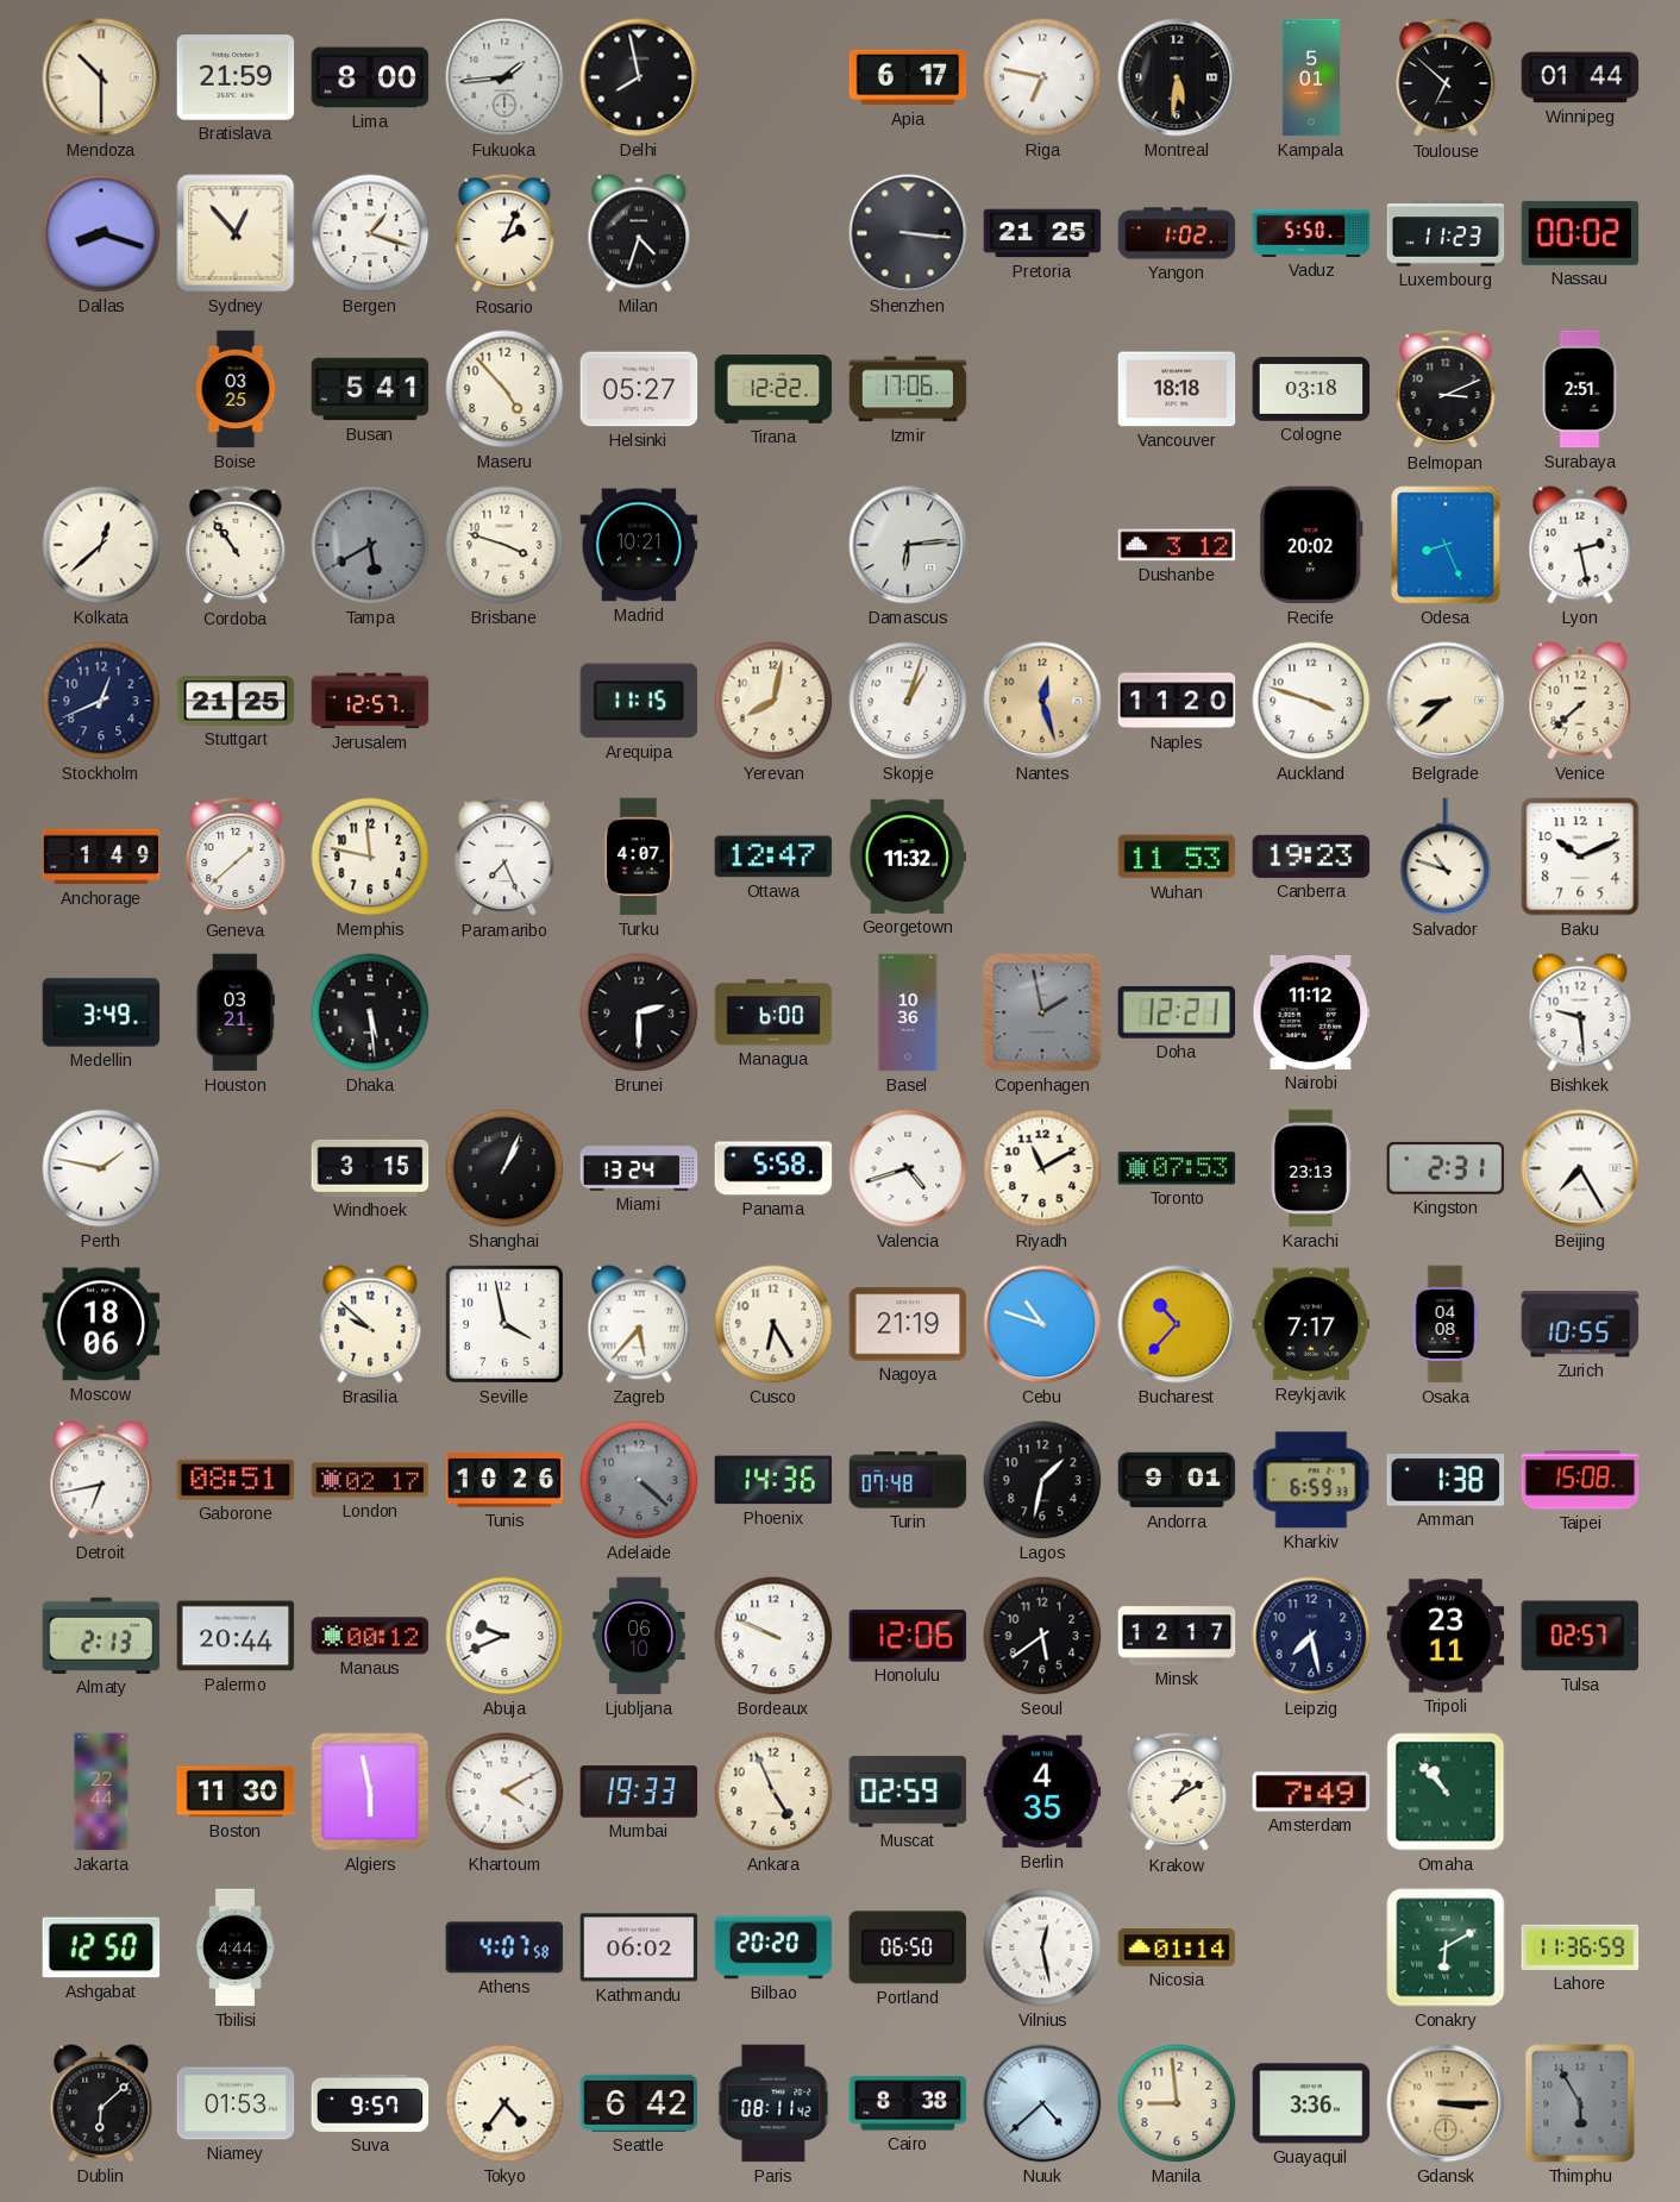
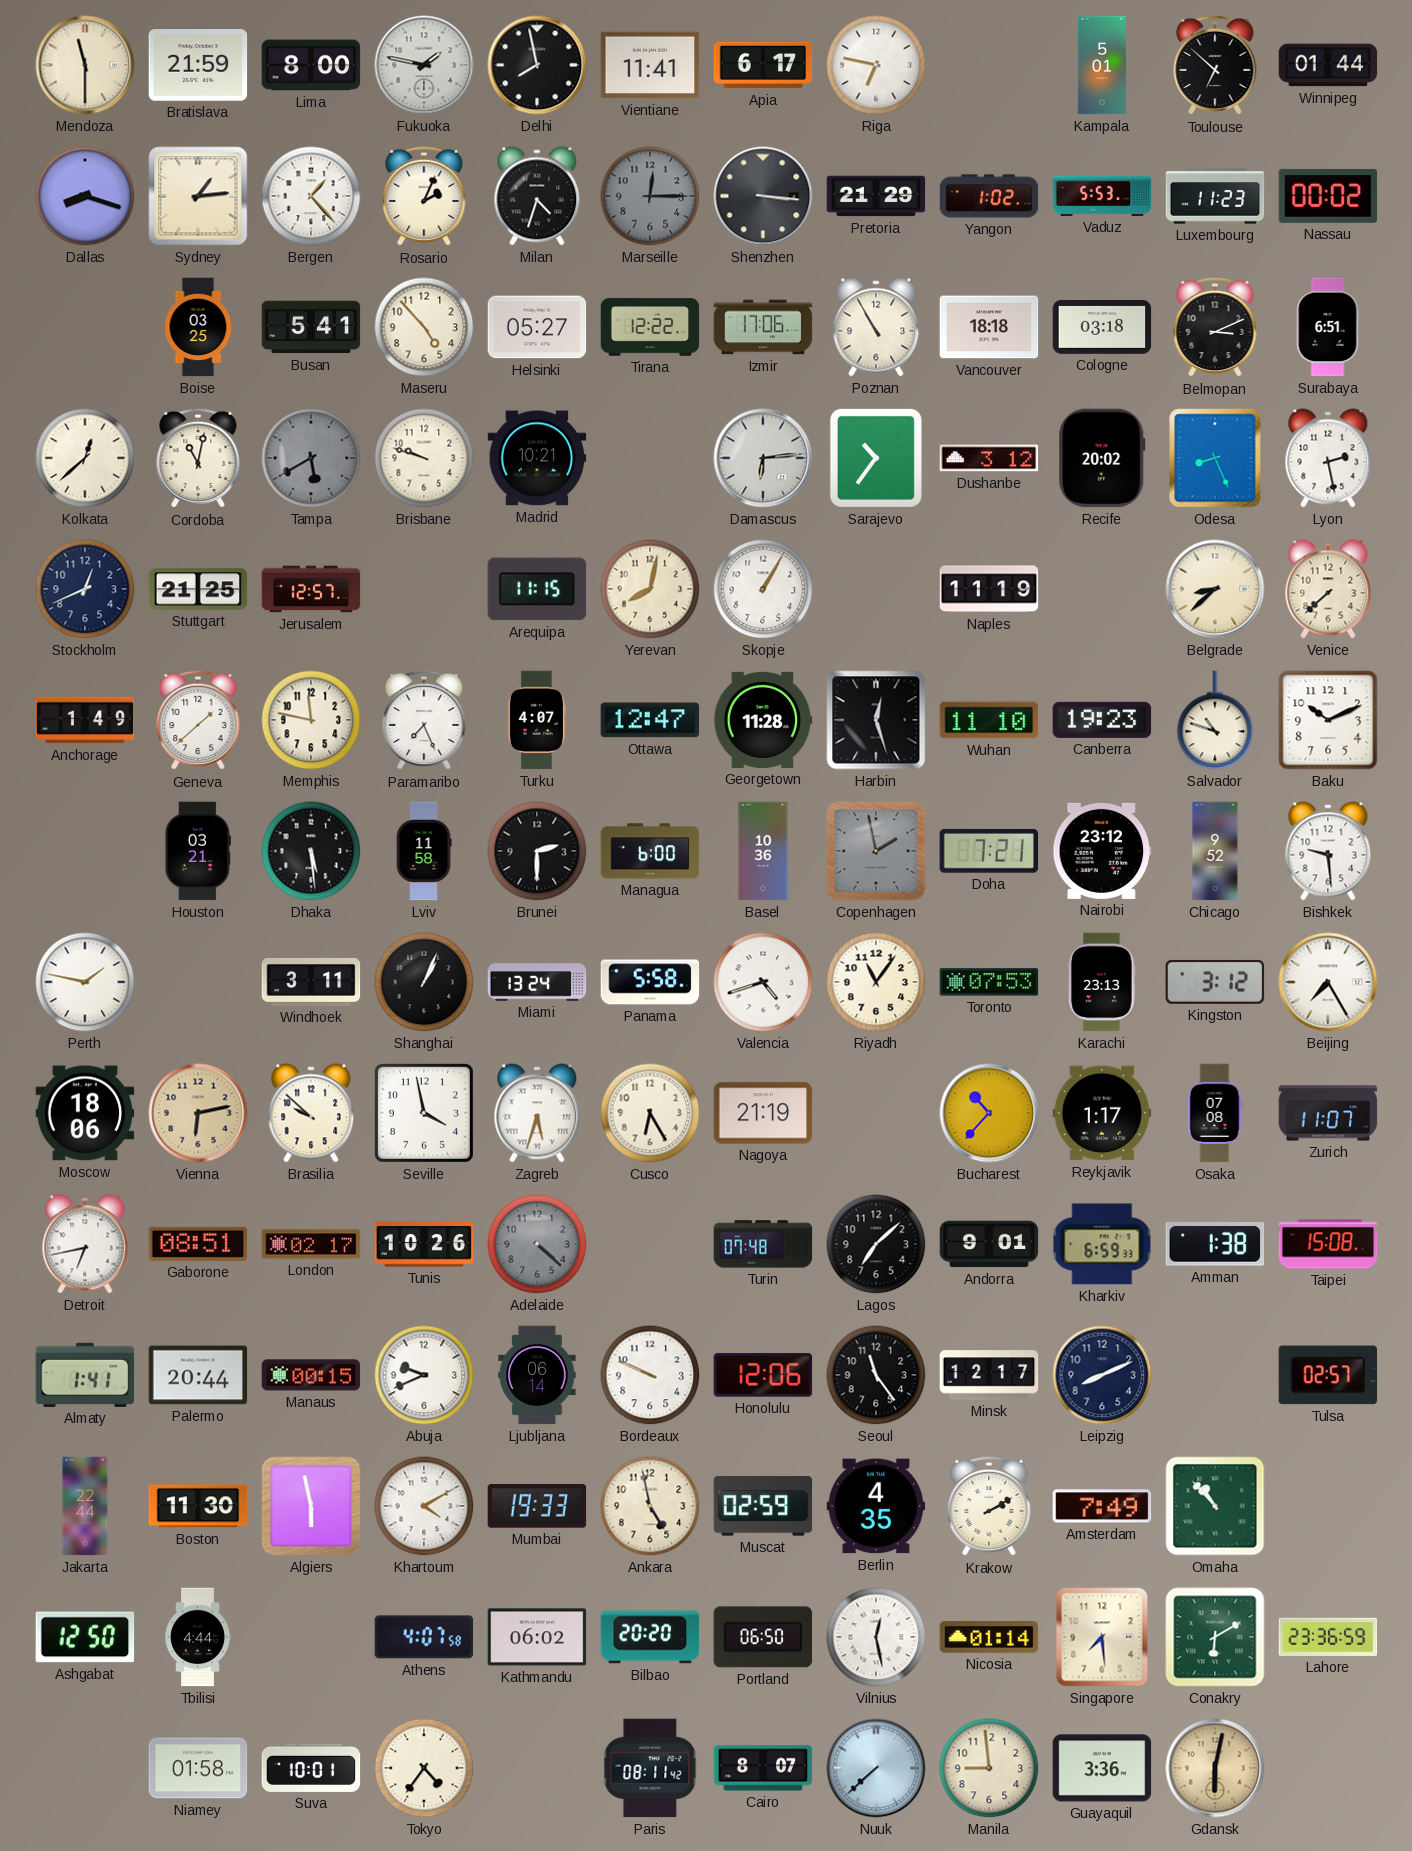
Mendoza: 10:30 -> 11:30
Fukuoka: 1:44 -> 1:47
Vientiane: none -> 11:41
Montreal: 5:31 -> none
Sydney: 12:53 -> 1:14
Bergen: 1:18 -> 1:23
Marseille: none -> 12:15
Pretoria: 21:25 -> 21:29
Vaduz: 5:50 -> 5:53
Poznan: none -> 10:55
Surabaya: 2:51 -> 6:51
Cordoba: 10:54 -> 11:02
Brisbane: 3:48 -> 9:48
Sarajevo: none -> 10:36
Skopje: 1:03 -> 1:05
Nantes: 12:27 -> none
Naples: 11:20 -> 11:19
Auckland: 3:48 -> none
Georgetown: 11:32 -> 11:28
Harbin: none -> 12:27
Wuhan: 11:53 -> 11:10
Medellin: 3:49 -> none
Lviv: none -> 11:58
Doha: 12:21 -> 7:21
Nairobi: 11:12 -> 23:12
Chicago: none -> 9:52
Windhoek: 3:15 -> 3:11
Riyadh: 11:10 -> 11:06
Kingston: 2:31 -> 3:12
Vienna: none -> 6:13
Zagreb: 5:37 -> 5:33
Cebu: 10:48 -> none
Reykjavik: 7:17 -> 1:17
Osaka: 04:08 -> 07:08
Zurich: 10:55 -> 11:07
Phoenix: 14:36 -> none
Lagos: 1:32 -> 7:08
Almaty: 2:13 -> 1:41
Manaus: 00:12 -> 00:15
Ljubljana: 06:10 -> 06:14
Seoul: 5:39 -> 11:24
Leipzig: 7:28 -> 8:11
Tripoli: 23:11 -> none
Ankara: 4:56 -> 4:58
Krakow: 1:10 -> 2:10
Singapore: none -> 7:29
Lahore: 11:36 -> 23:36
Dublin: 6:08 -> none
Niamey: 01:53 -> 01:58
Suva: 9:57 -> 10:01
Seattle: 6:42 -> none
Cairo: 8:38 -> 8:07
Nuuk: 4:38 -> 7:38
Gdansk: 3:15 -> 6:02
Thimphu: 5:55 -> none
